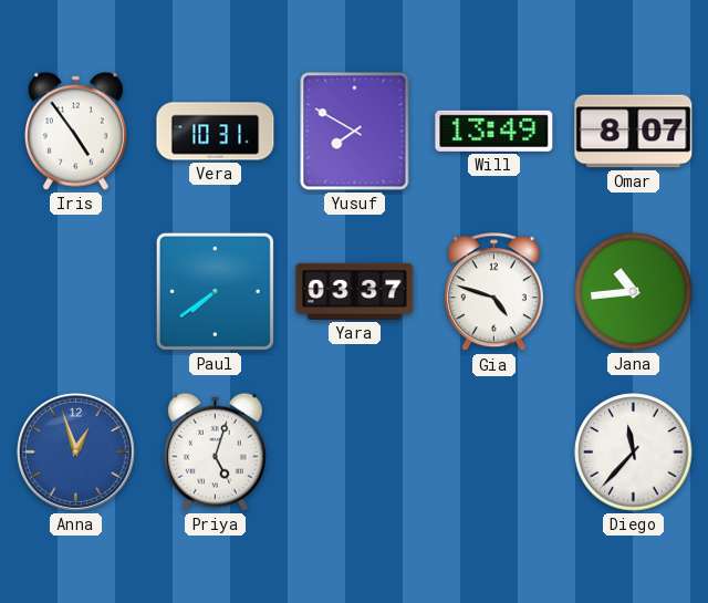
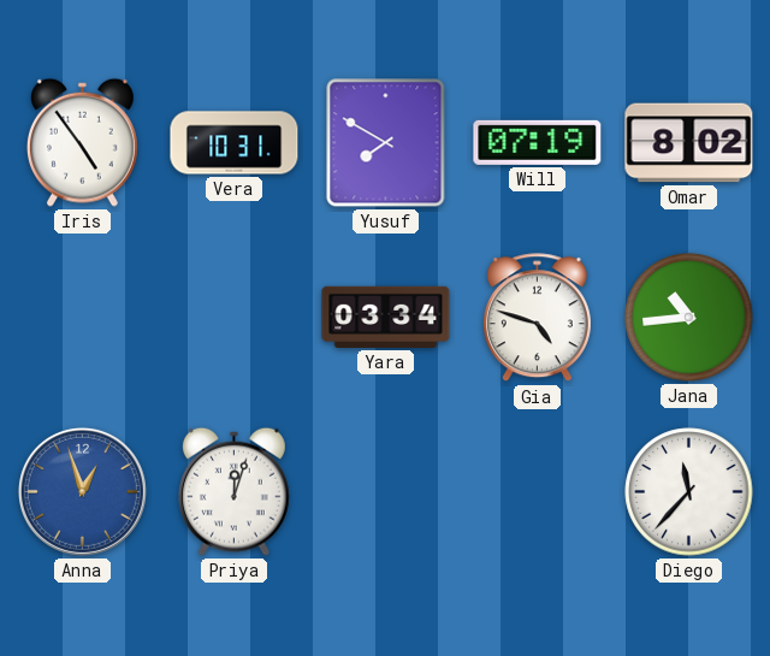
Will: 13:49 -> 07:19
Omar: 8:07 -> 8:02
Paul: 7:39 -> none
Yara: 03:37 -> 03:34
Priya: 5:03 -> 12:03
